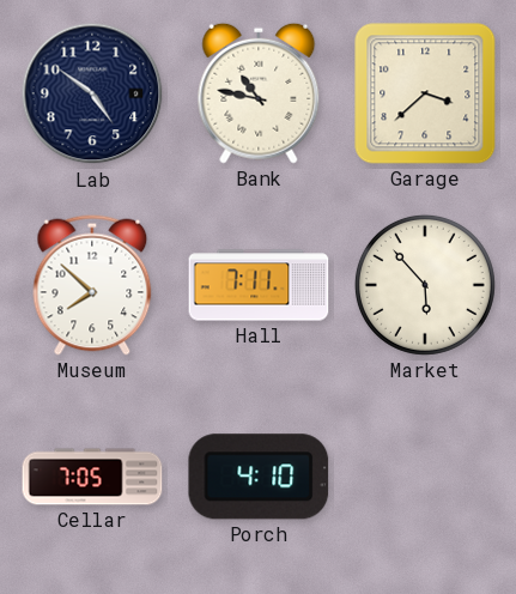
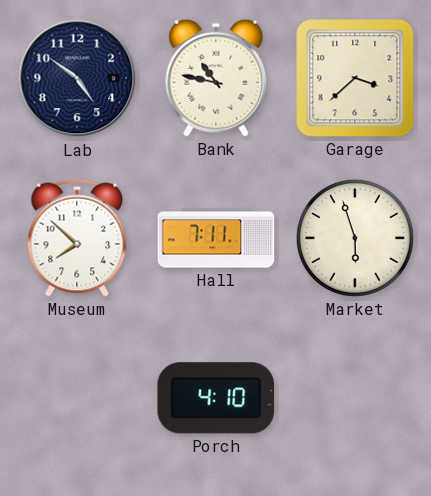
Market: 5:53 -> 5:57
Cellar: 7:05 -> none
